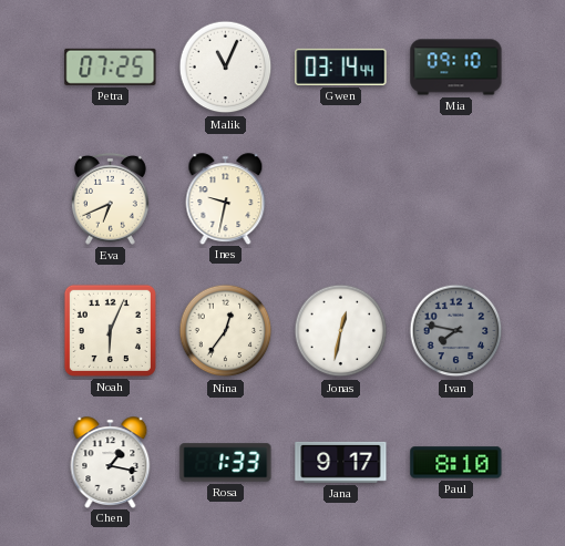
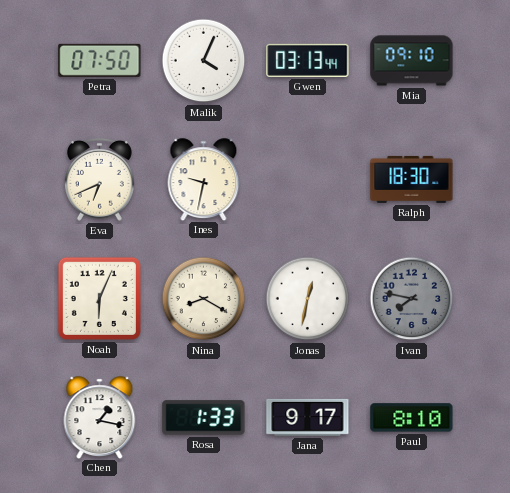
Petra: 07:25 -> 07:50
Malik: 11:04 -> 4:04
Gwen: 03:14 -> 03:13
Ralph: none -> 18:30
Nina: 12:36 -> 8:20
